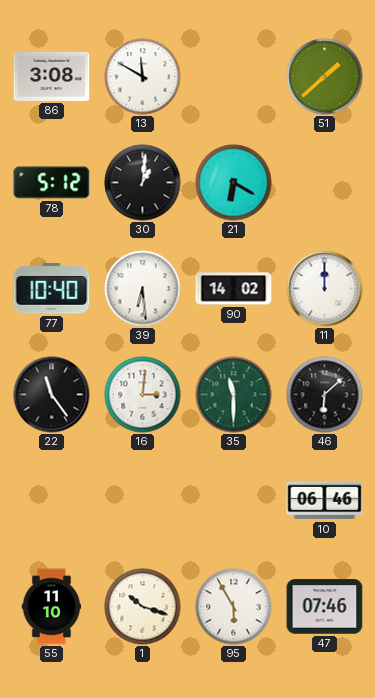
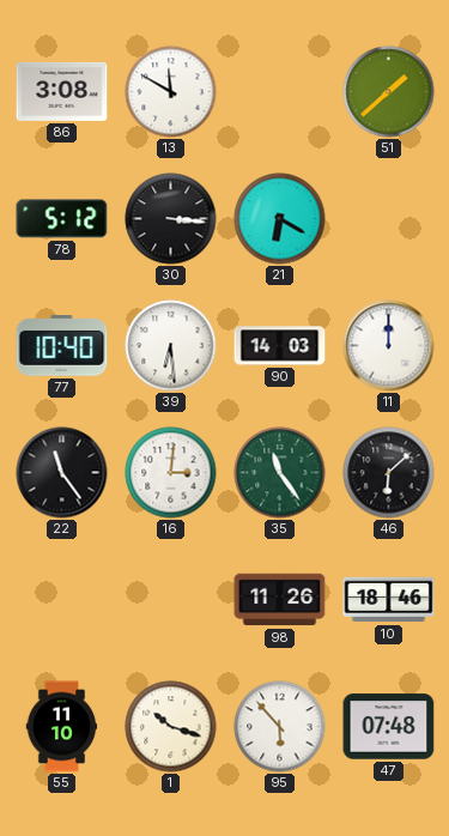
30: 1:01 -> 3:16
90: 14:02 -> 14:03
35: 11:30 -> 11:24
98: none -> 11:26
10: 06:46 -> 18:46
95: 5:55 -> 5:53
47: 07:46 -> 07:48
